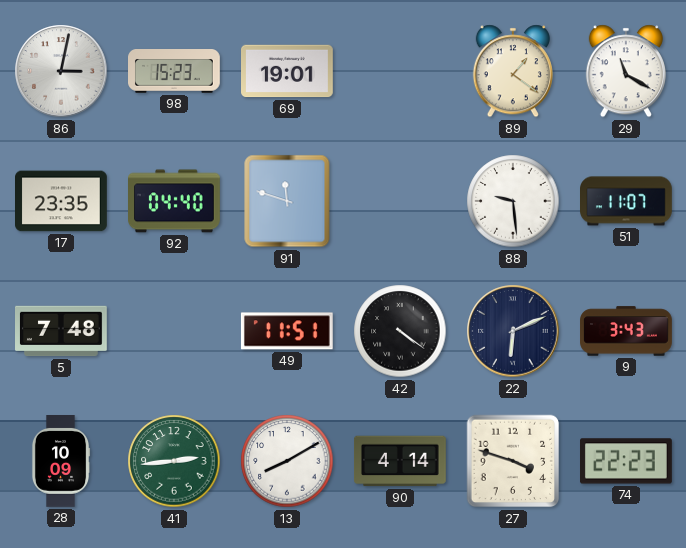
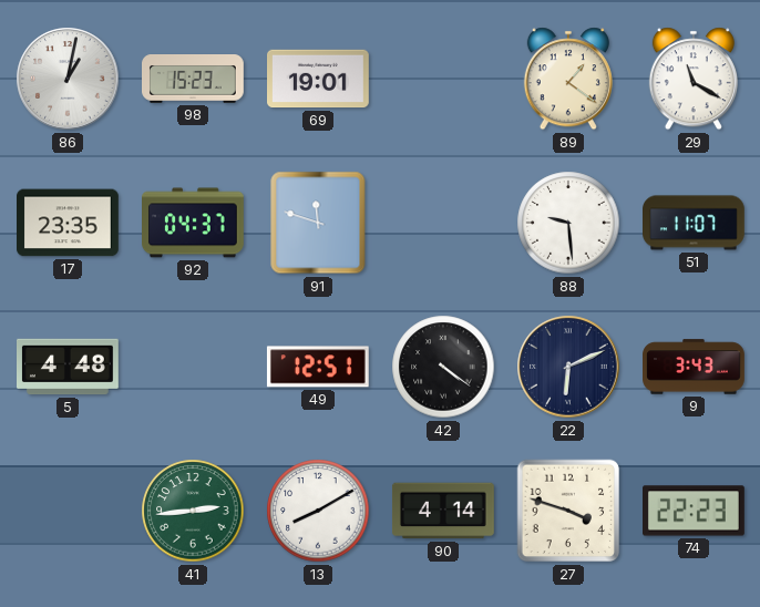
86: 3:02 -> 1:02
92: 04:40 -> 04:37
5: 7:48 -> 4:48
49: 11:51 -> 12:51
28: 10:09 -> none
